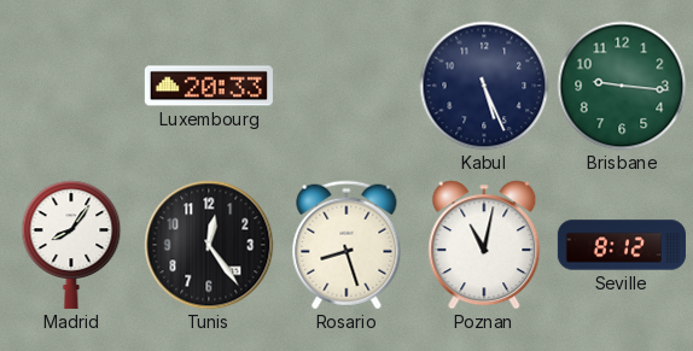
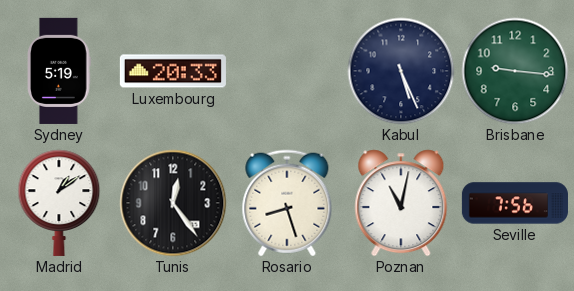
Sydney: none -> 5:19
Madrid: 8:06 -> 1:09
Seville: 8:12 -> 7:56
